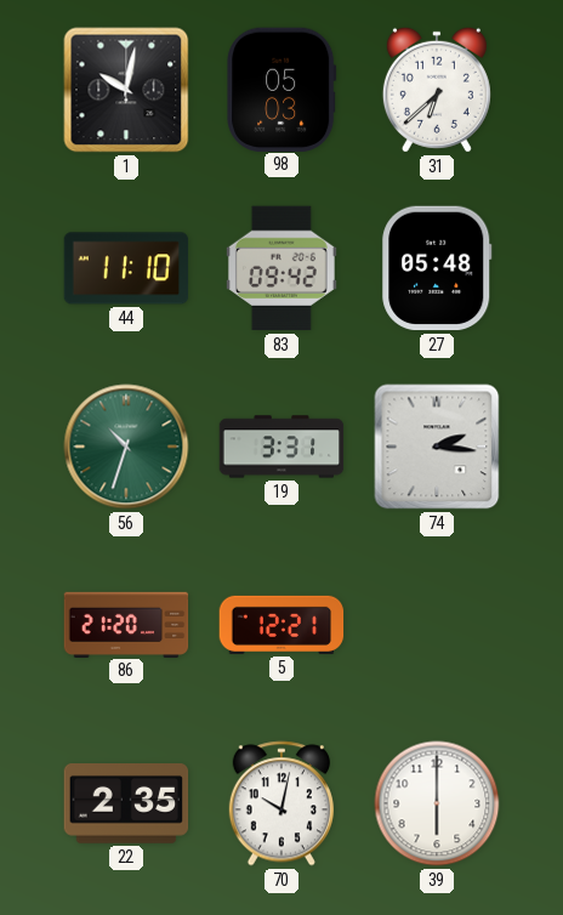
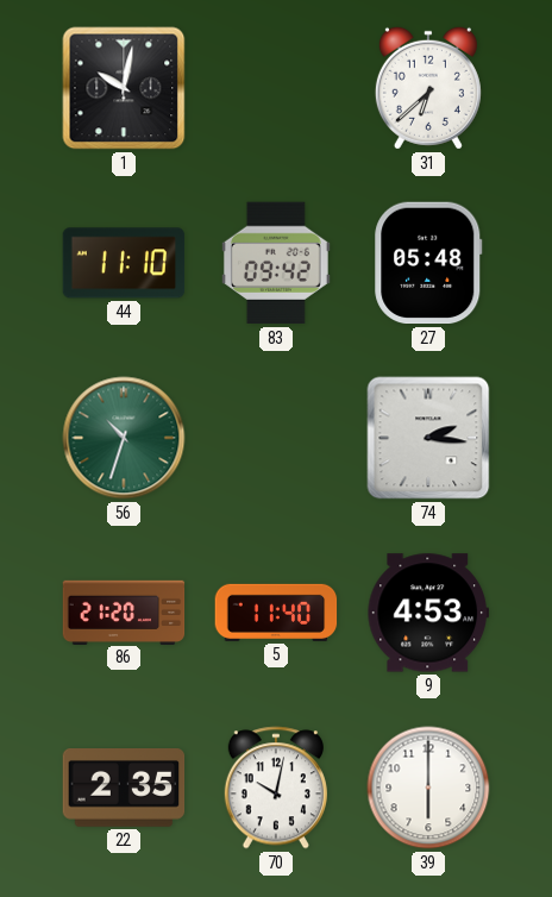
98: 05:03 -> none
19: 3:31 -> none
5: 12:21 -> 11:40
9: none -> 4:53
